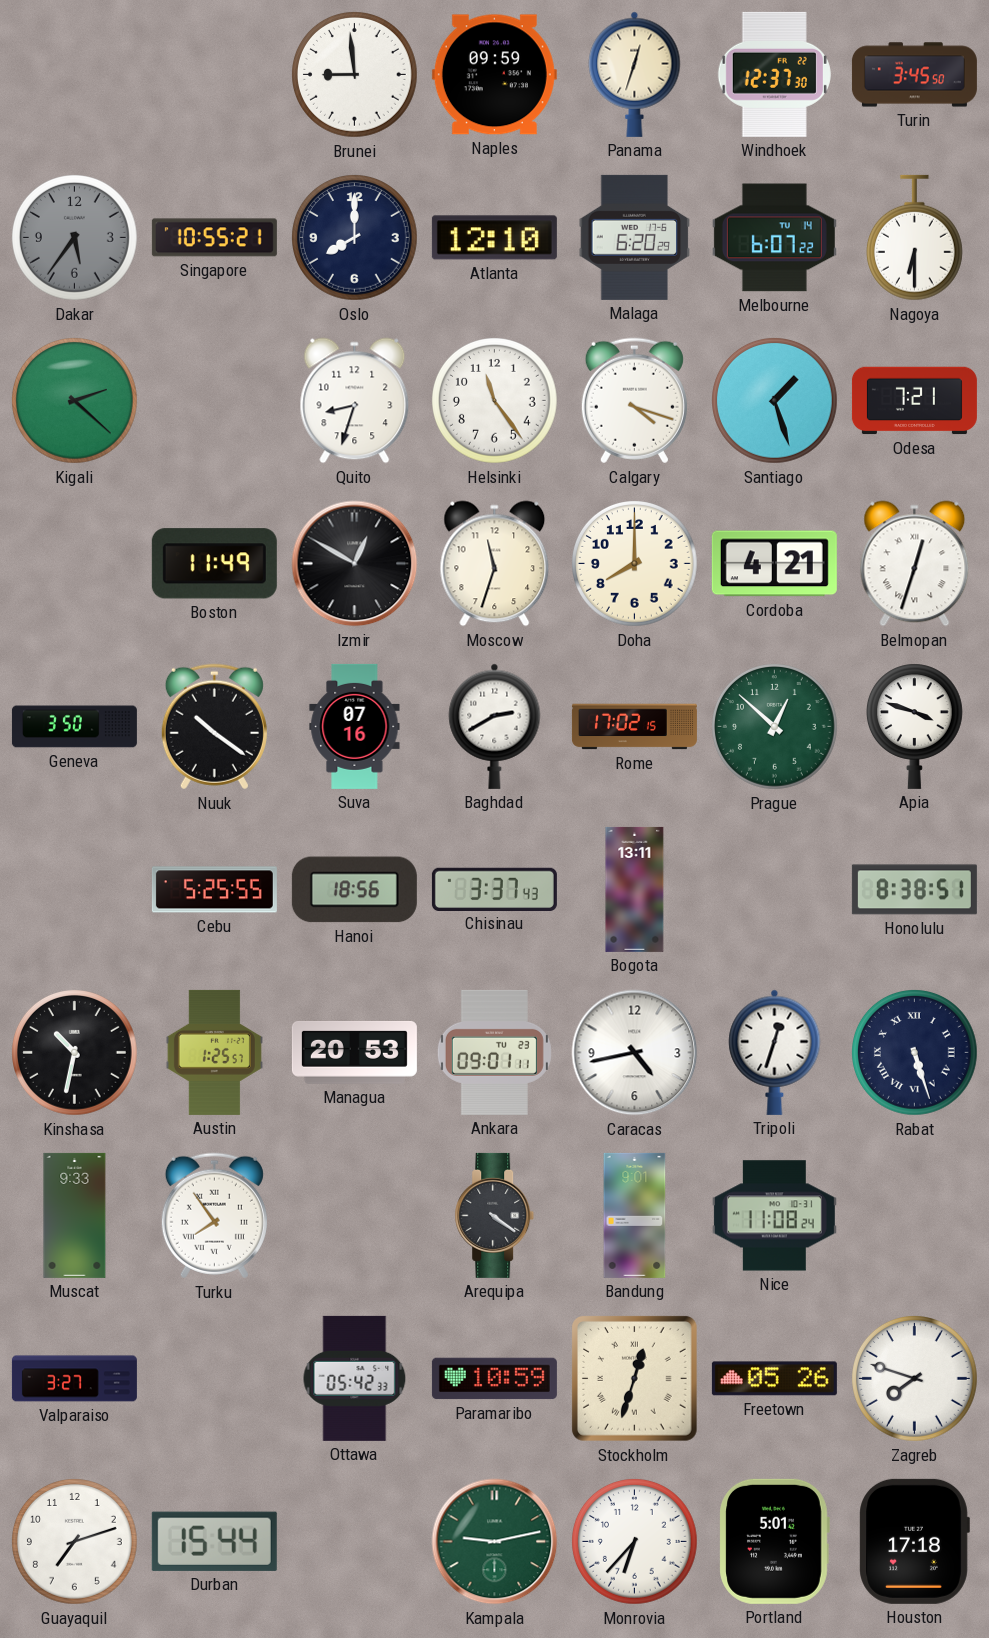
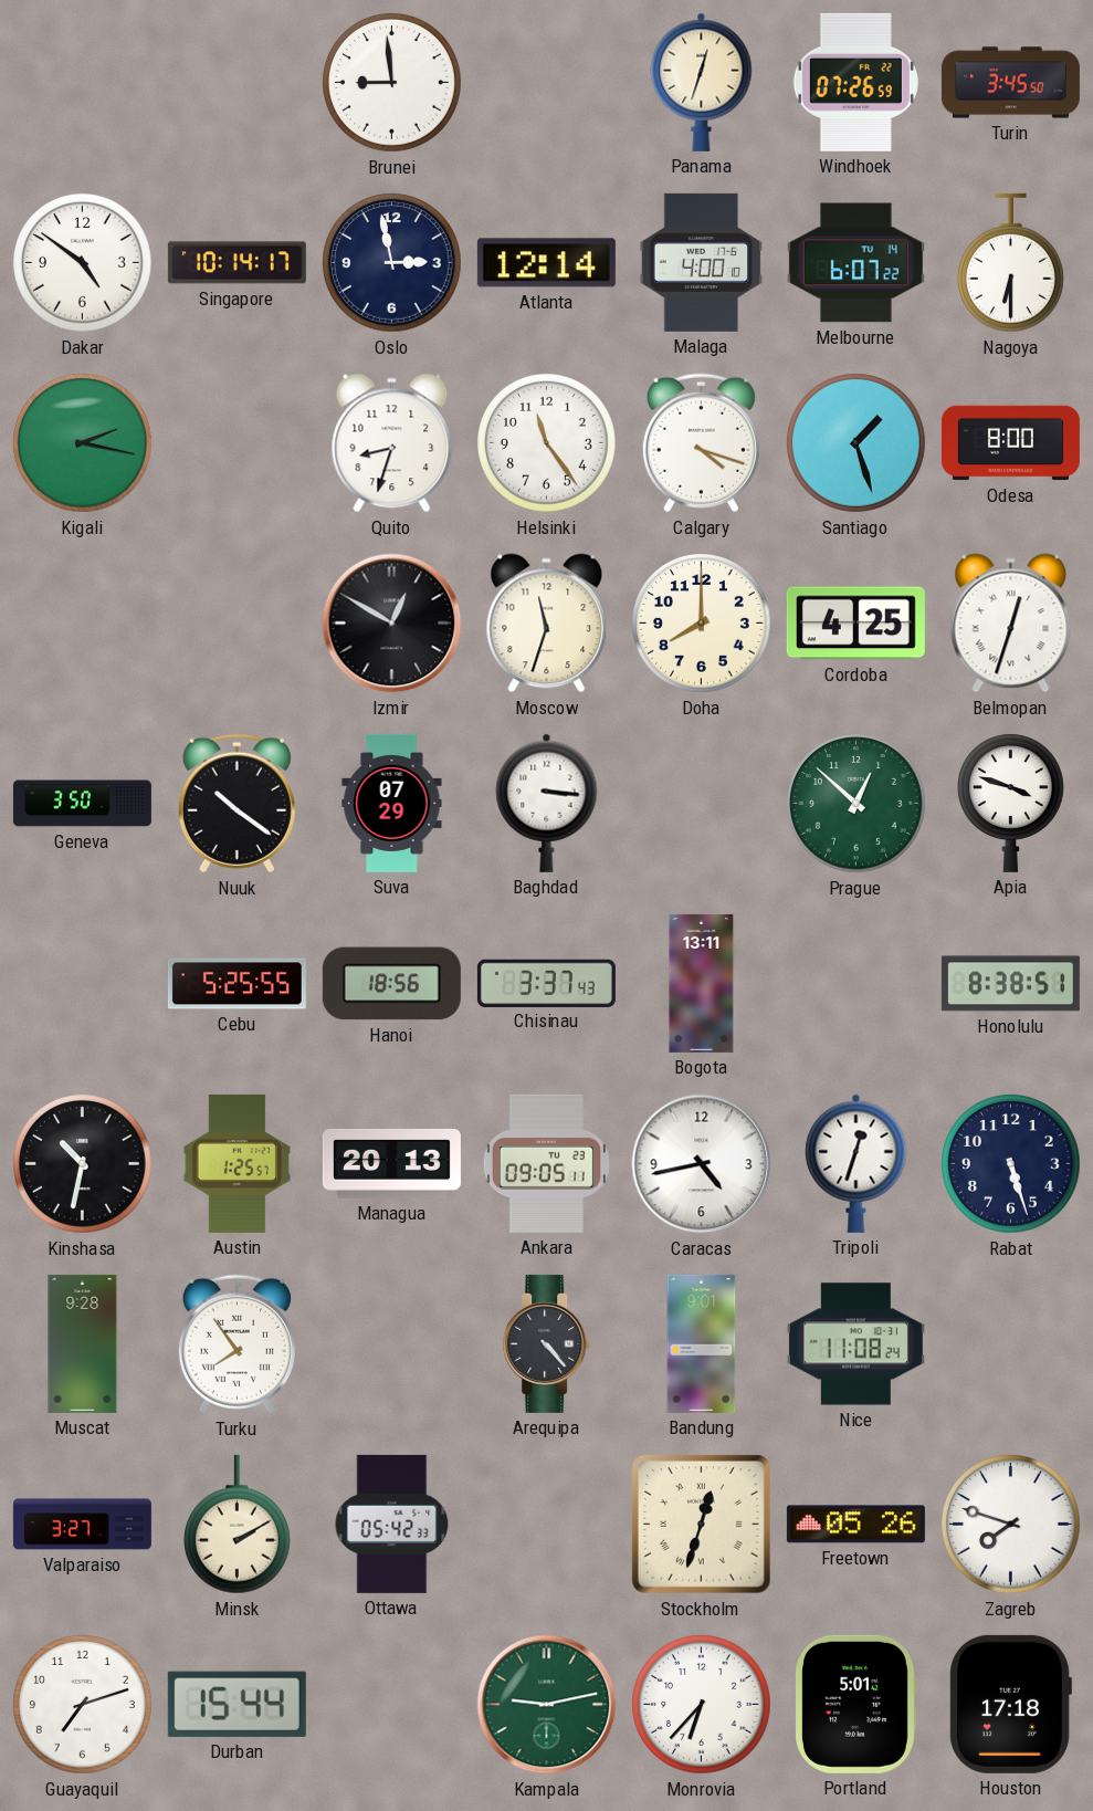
Naples: 09:59 -> none
Windhoek: 12:37 -> 07:26
Dakar: 5:36 -> 4:51
Dakar dial: grey -> white
Singapore: 10:55 -> 10:14
Oslo: 8:00 -> 2:58
Atlanta: 12:10 -> 12:14
Malaga: 6:20 -> 4:00
Kigali: 2:22 -> 2:17
Odesa: 7:21 -> 8:00
Boston: 11:49 -> none
Cordoba: 4:21 -> 4:25
Suva: 07:16 -> 07:29
Baghdad: 2:40 -> 3:16
Rome: 17:02 -> none
Managua: 20:53 -> 20:13
Ankara: 09:01 -> 09:05
Rabat numerals: Roman -> Arabic
Muscat: 9:33 -> 9:28
Arequipa: 4:21 -> 4:23
Minsk: none -> 2:10
Paramaribo: 10:59 -> none
